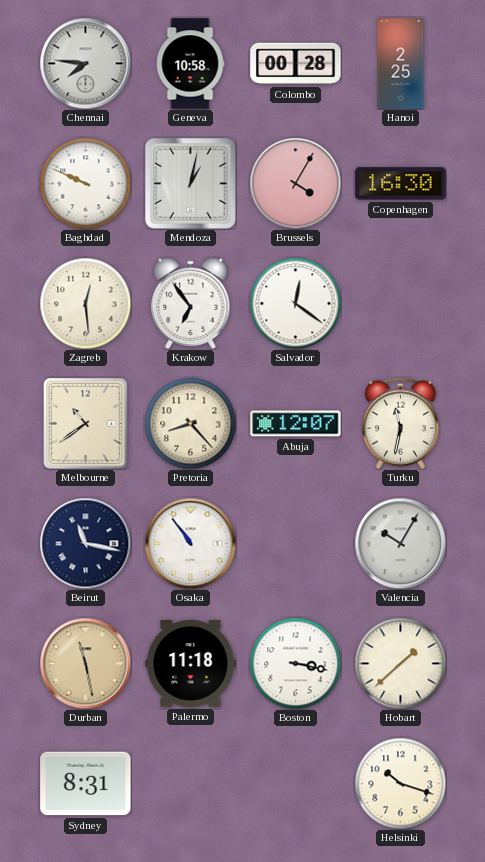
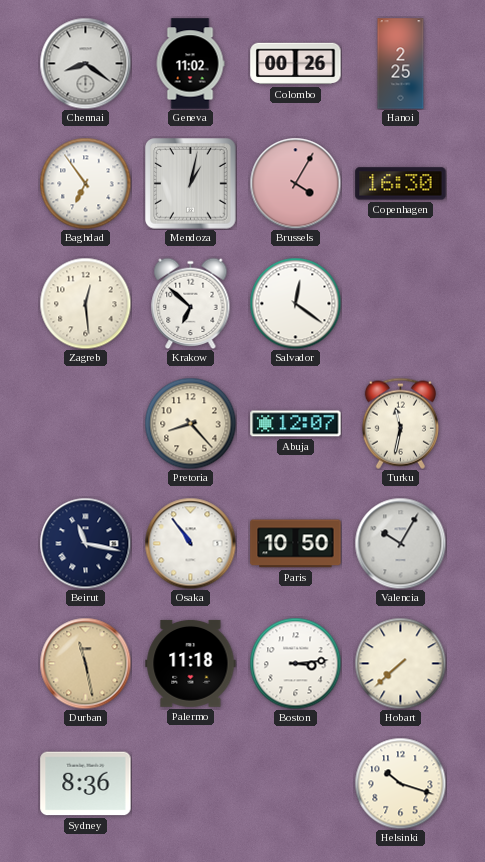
Chennai: 7:46 -> 8:21
Geneva: 10:58 -> 11:02
Colombo: 00:28 -> 00:26
Baghdad: 9:49 -> 6:54
Krakow: 6:54 -> 6:52
Melbourne: 10:39 -> none
Paris: none -> 10:50
Boston: 3:17 -> 3:14
Hobart: 1:38 -> 7:38
Sydney: 8:31 -> 8:36
